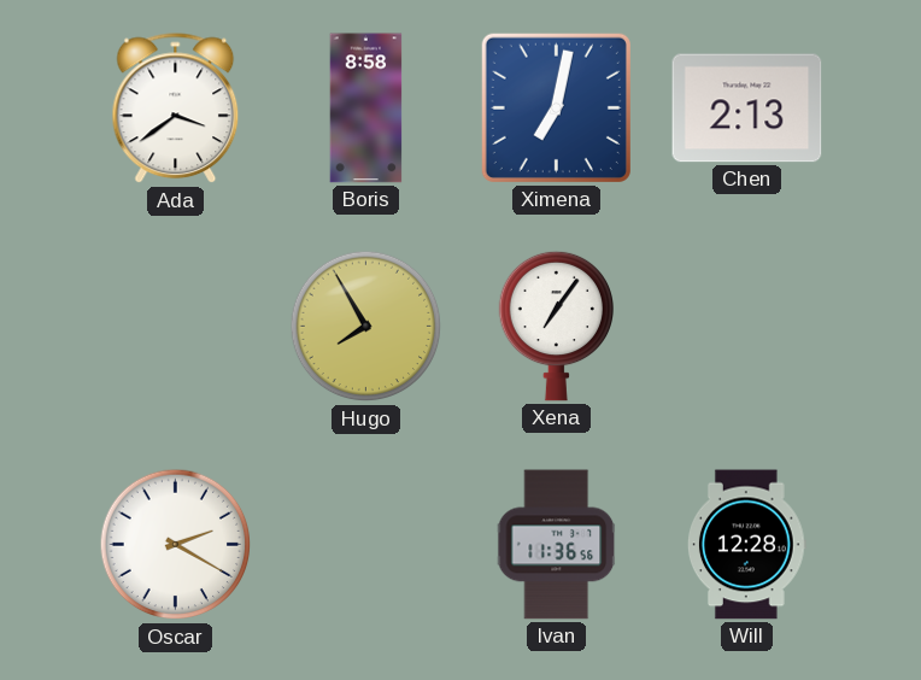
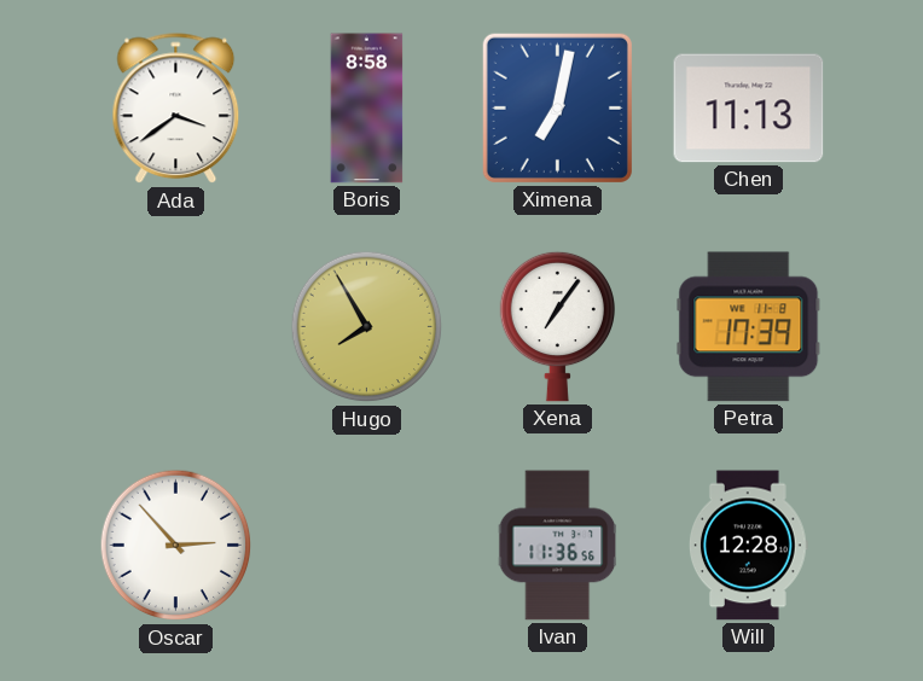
Chen: 2:13 -> 11:13
Petra: none -> 17:39
Oscar: 2:20 -> 2:53
